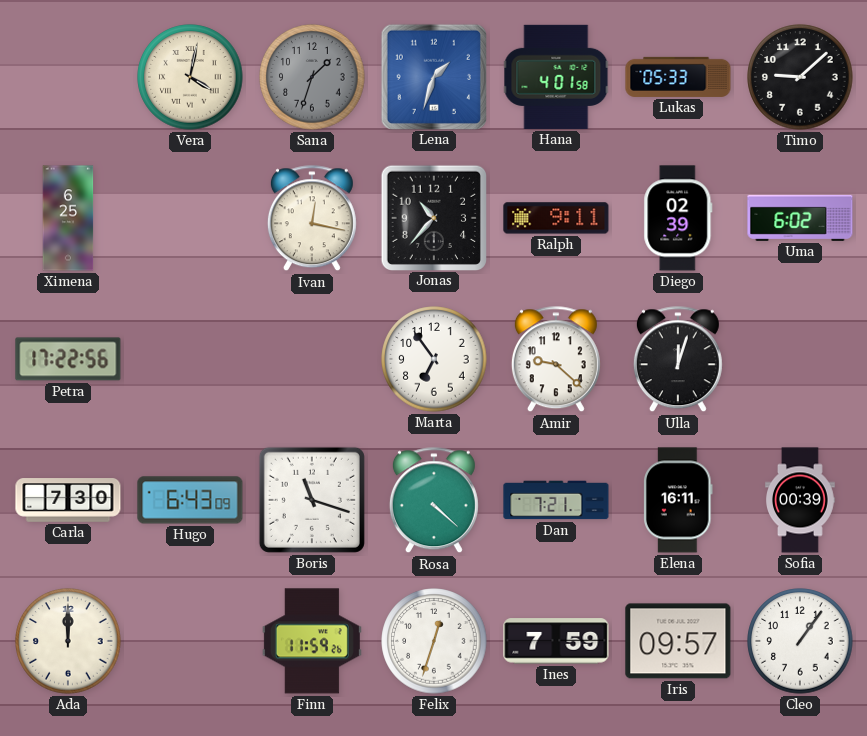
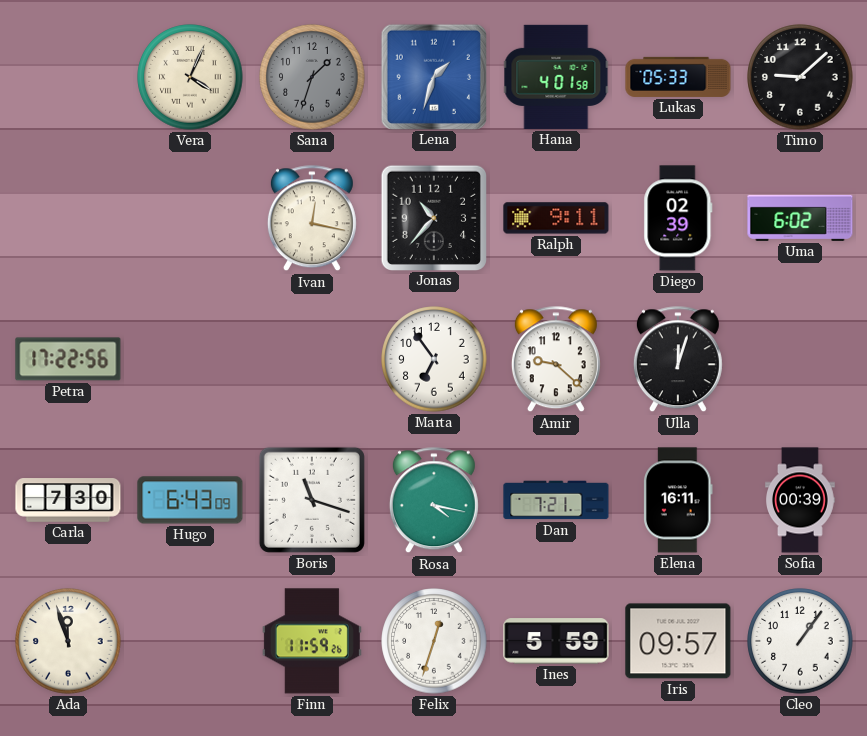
Vera: 4:02 -> 4:04
Ximena: 6:25 -> none
Rosa: 4:22 -> 4:17
Ada: 12:00 -> 11:57
Ines: 7:59 -> 5:59
